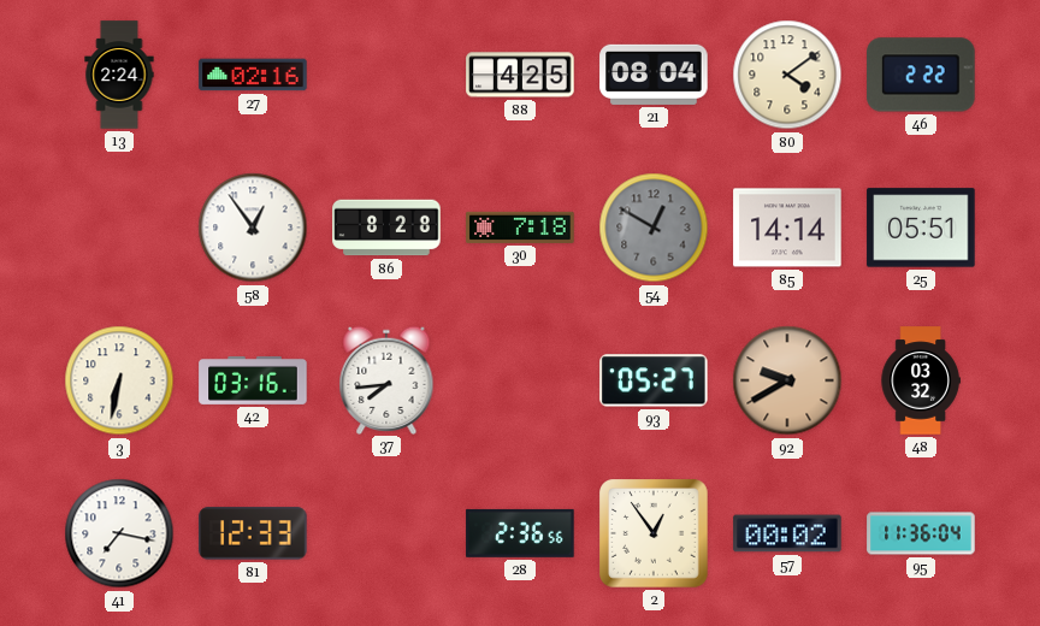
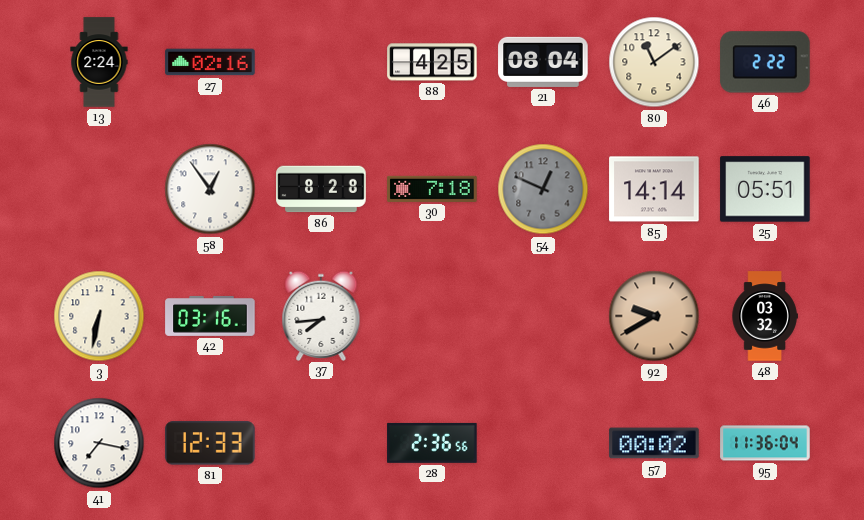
80: 4:09 -> 11:09
54: 12:50 -> 12:49
93: 05:27 -> none
2: 12:54 -> none
